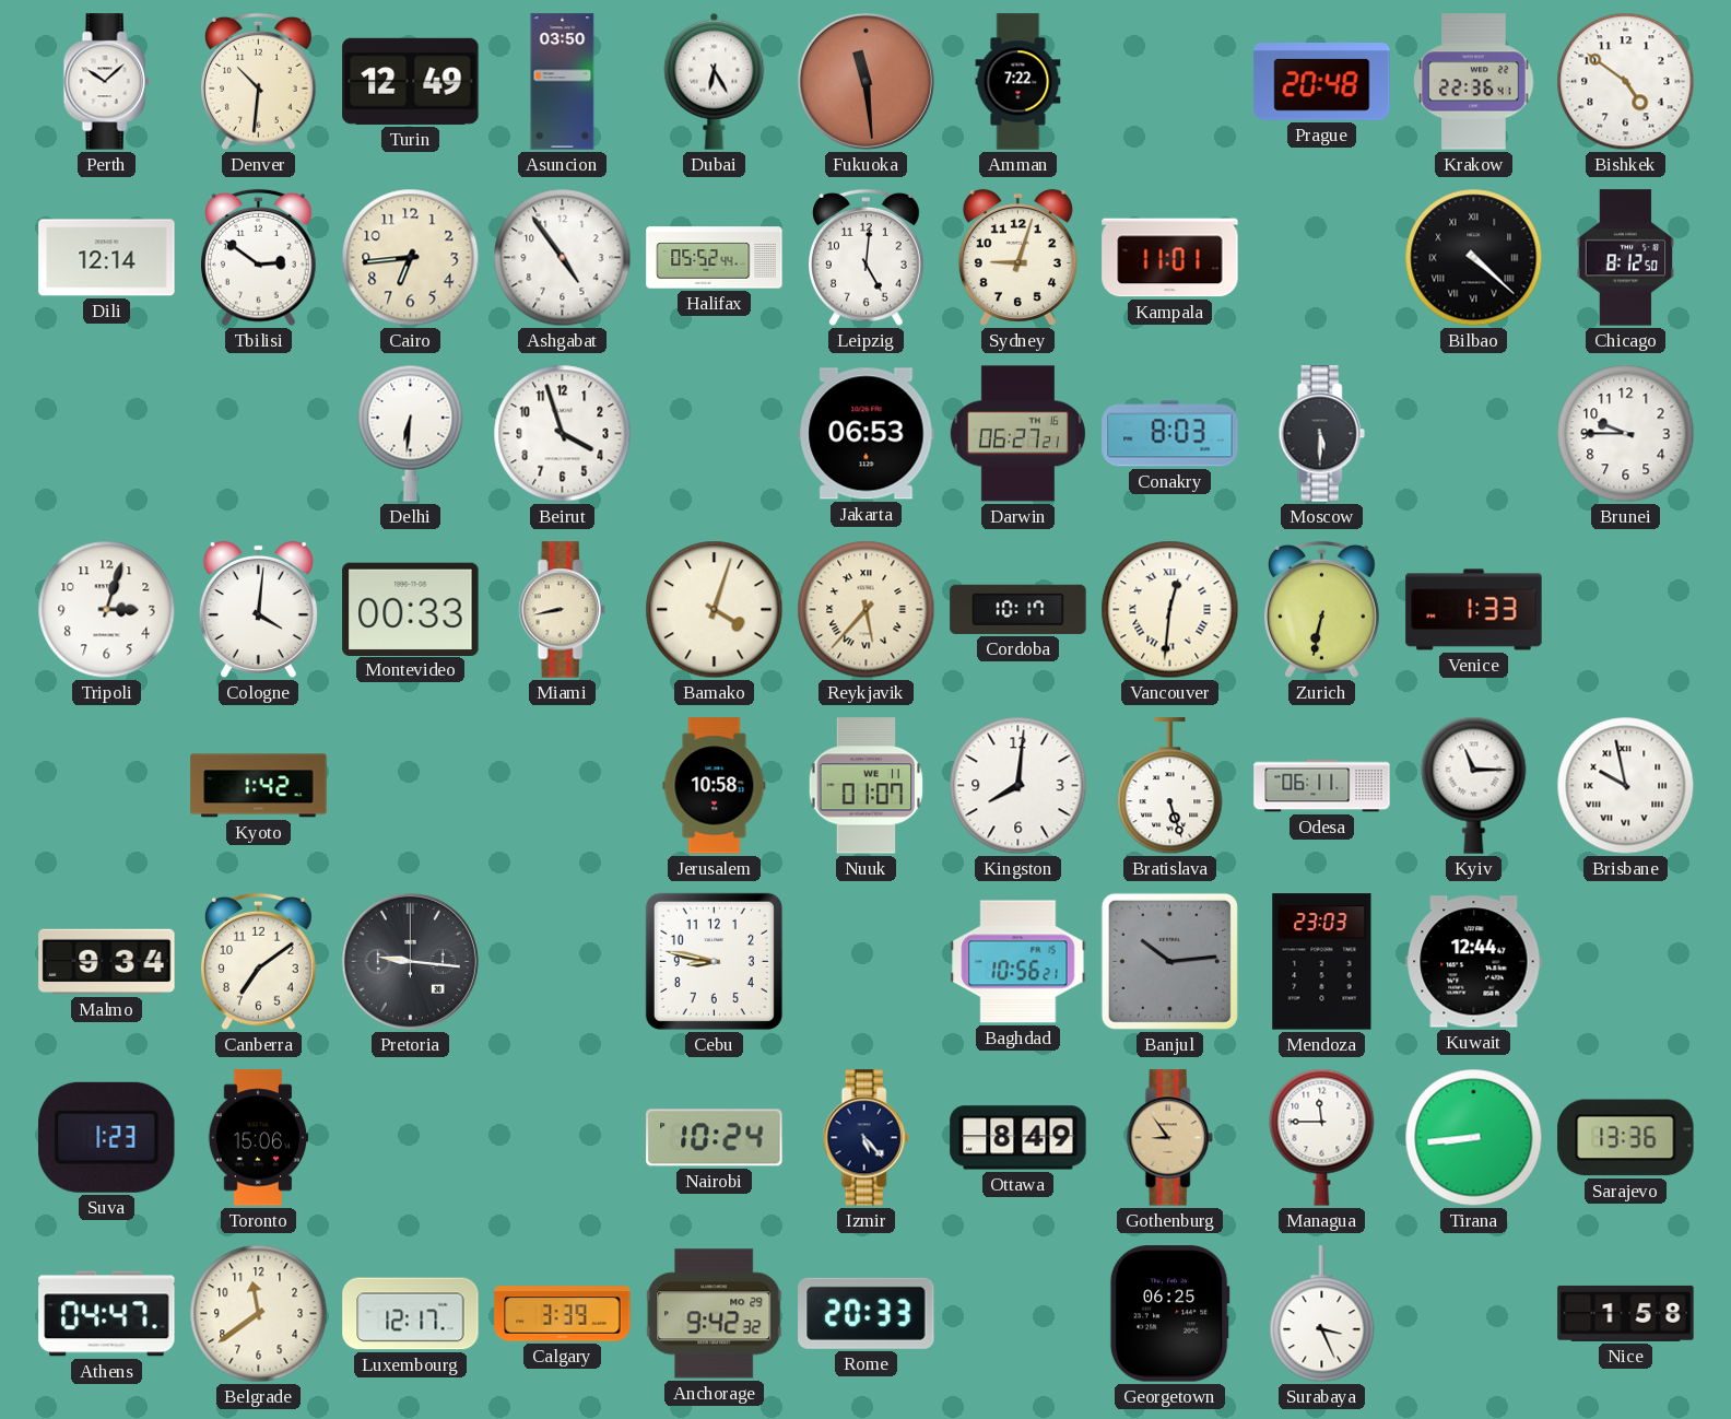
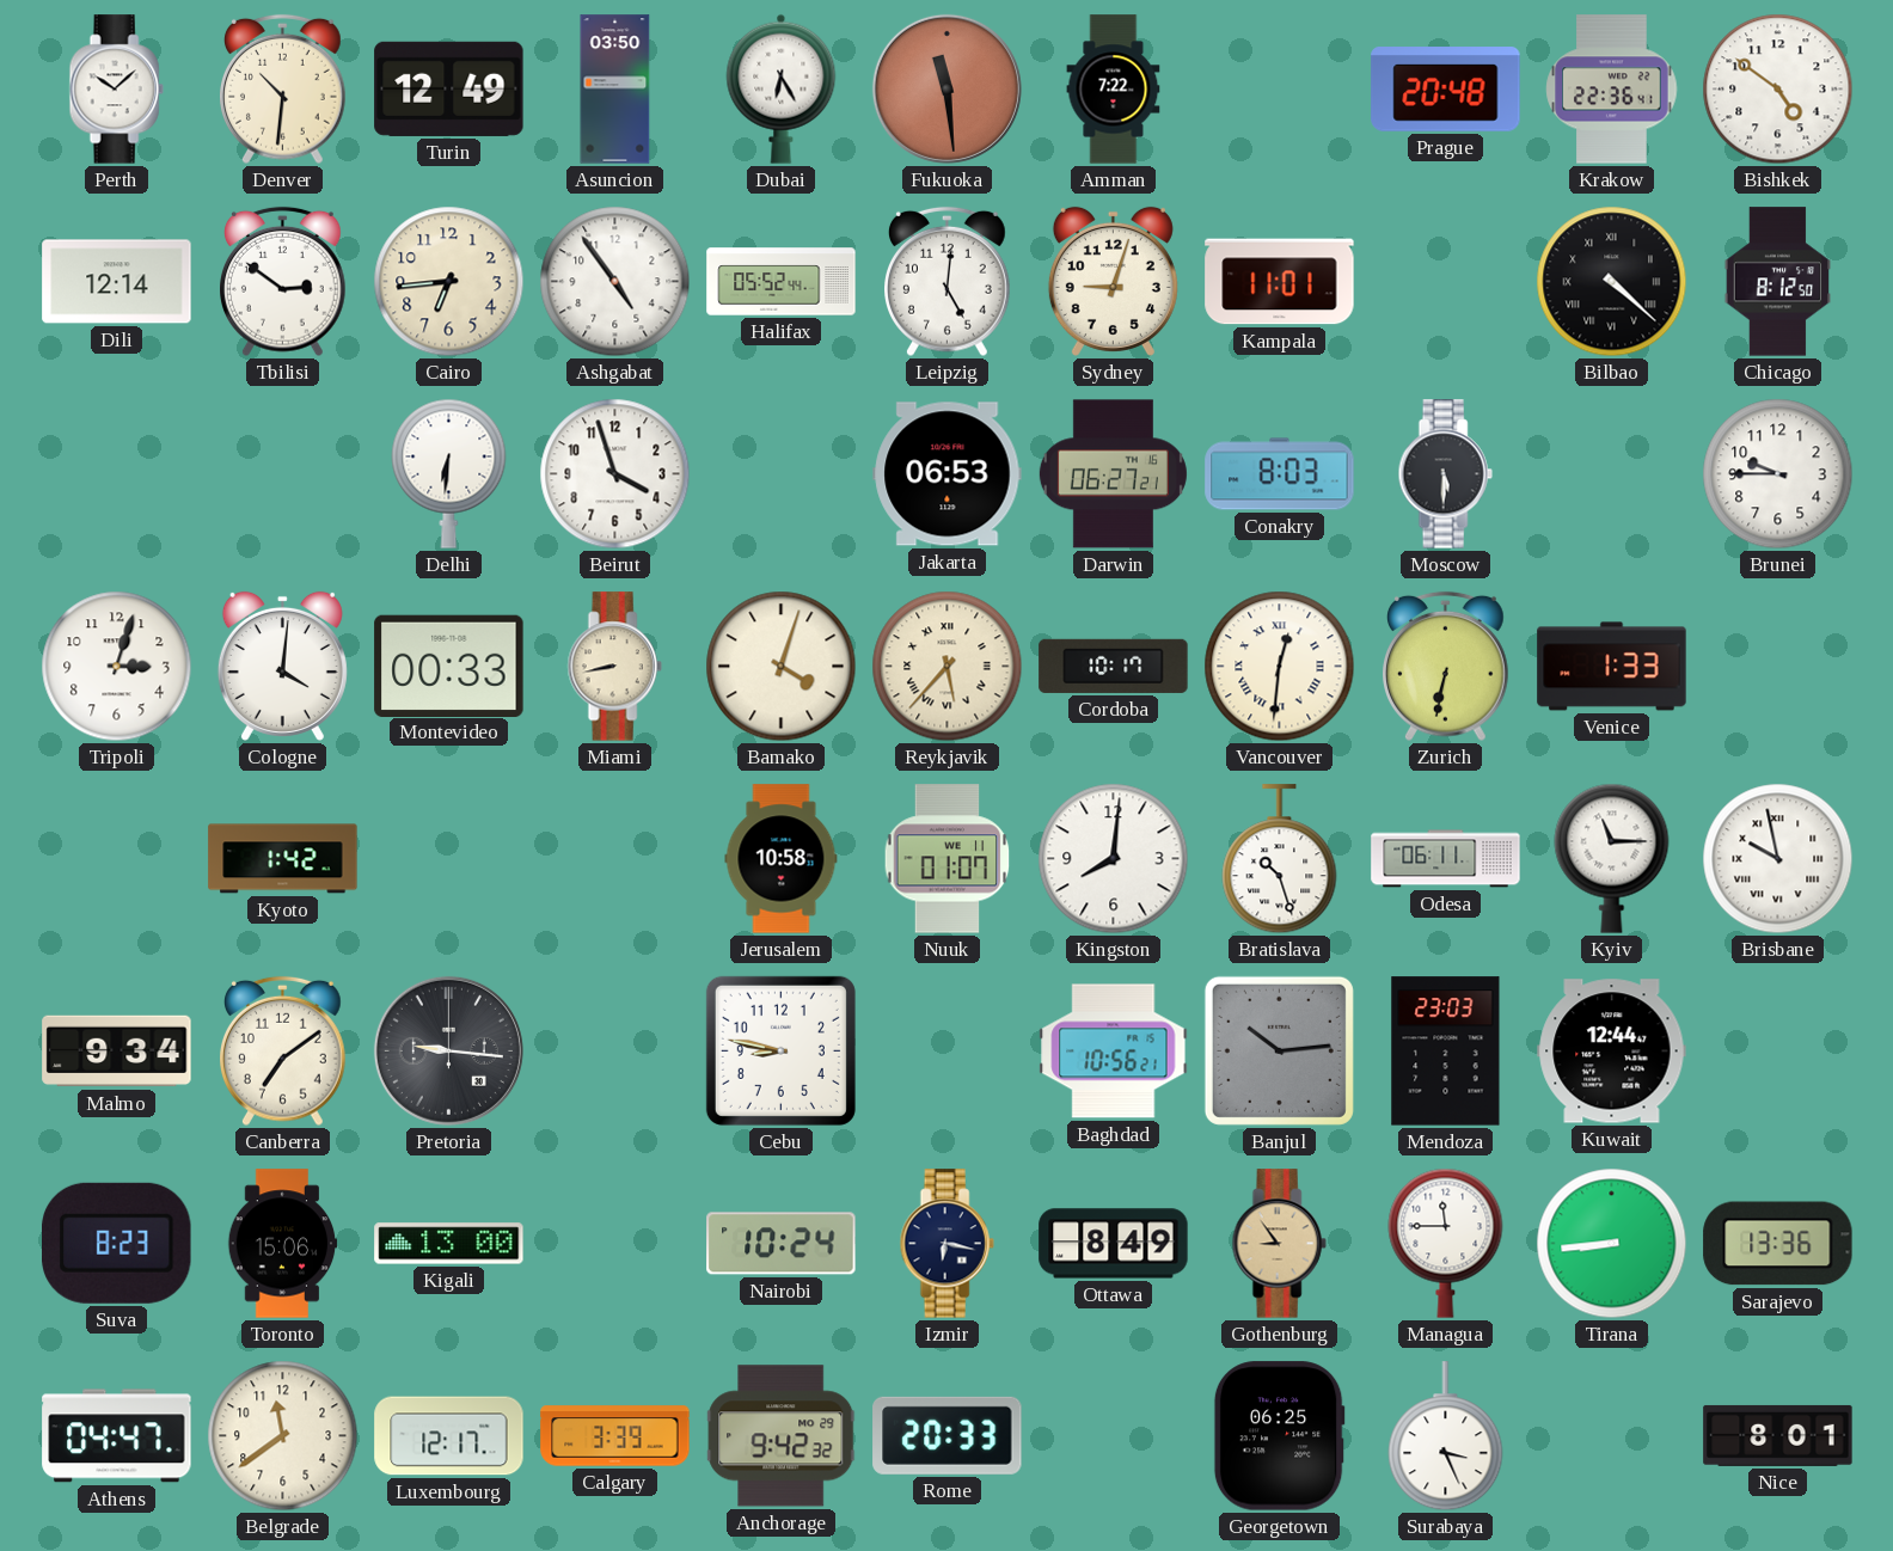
Bratislava: 5:27 -> 10:27
Suva: 1:23 -> 8:23
Kigali: none -> 13:00
Izmir: 5:23 -> 6:17
Nice: 1:58 -> 8:01
